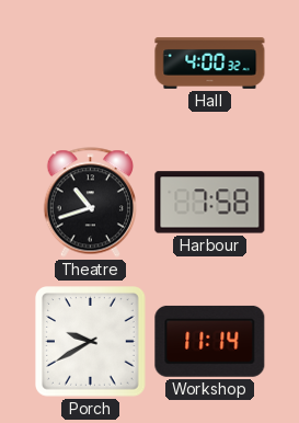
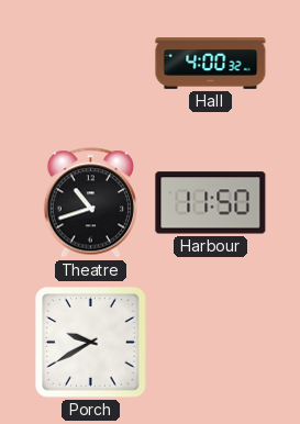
Harbour: 7:58 -> 11:50
Workshop: 11:14 -> none
